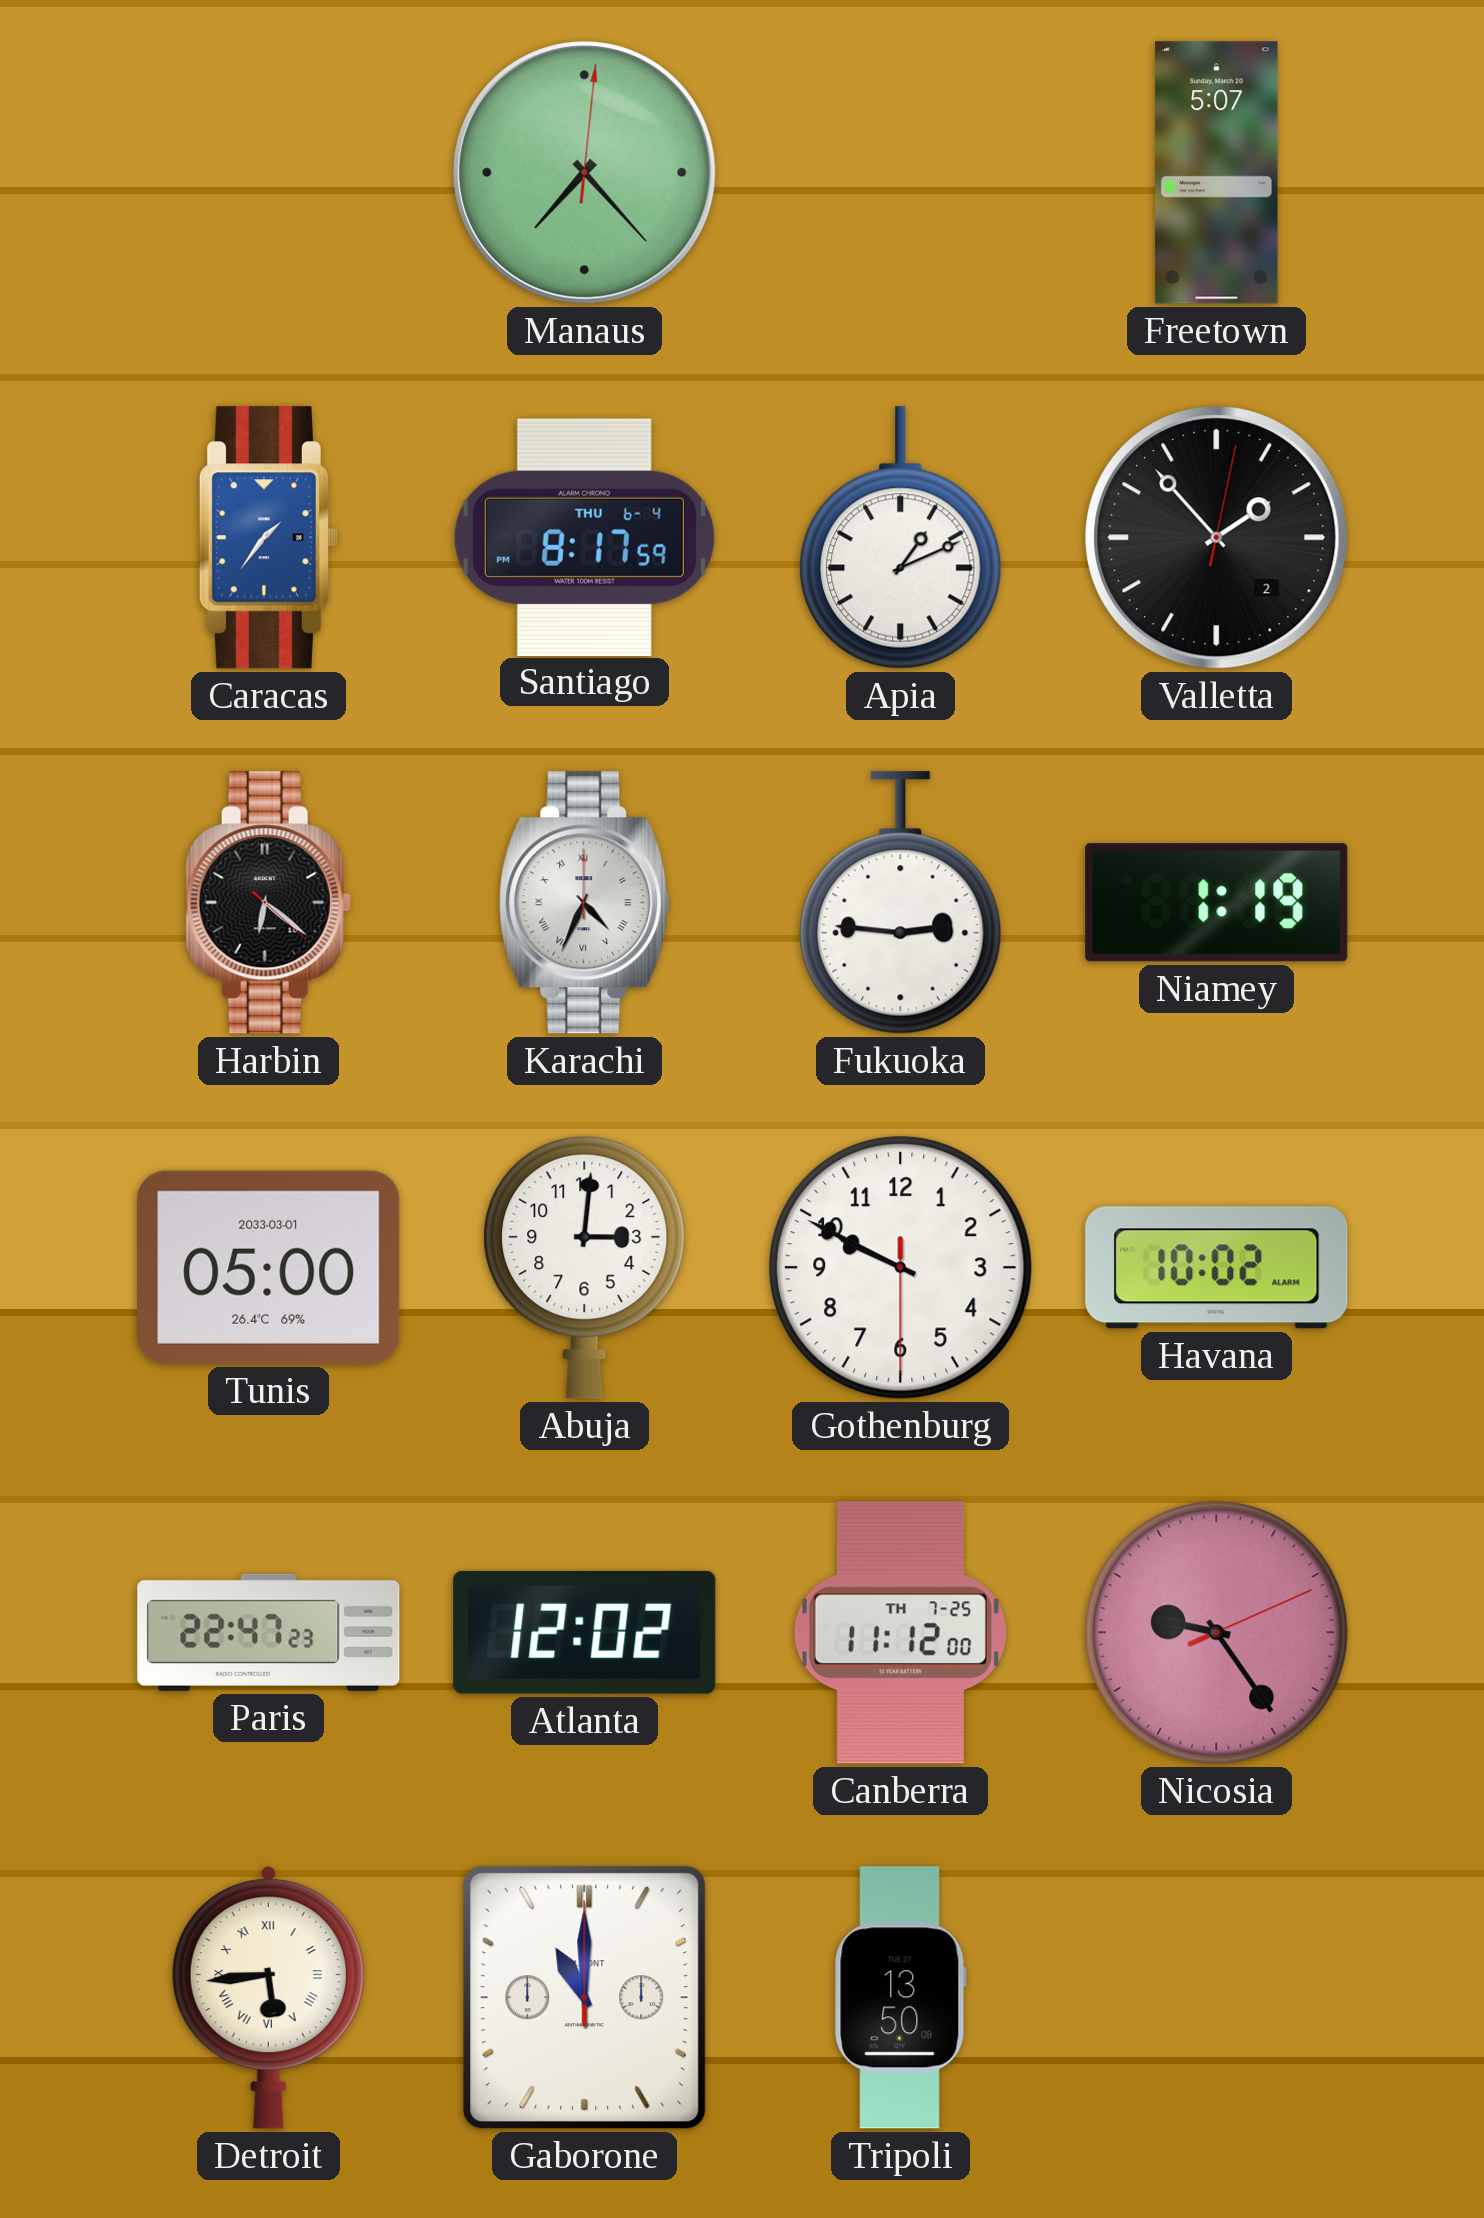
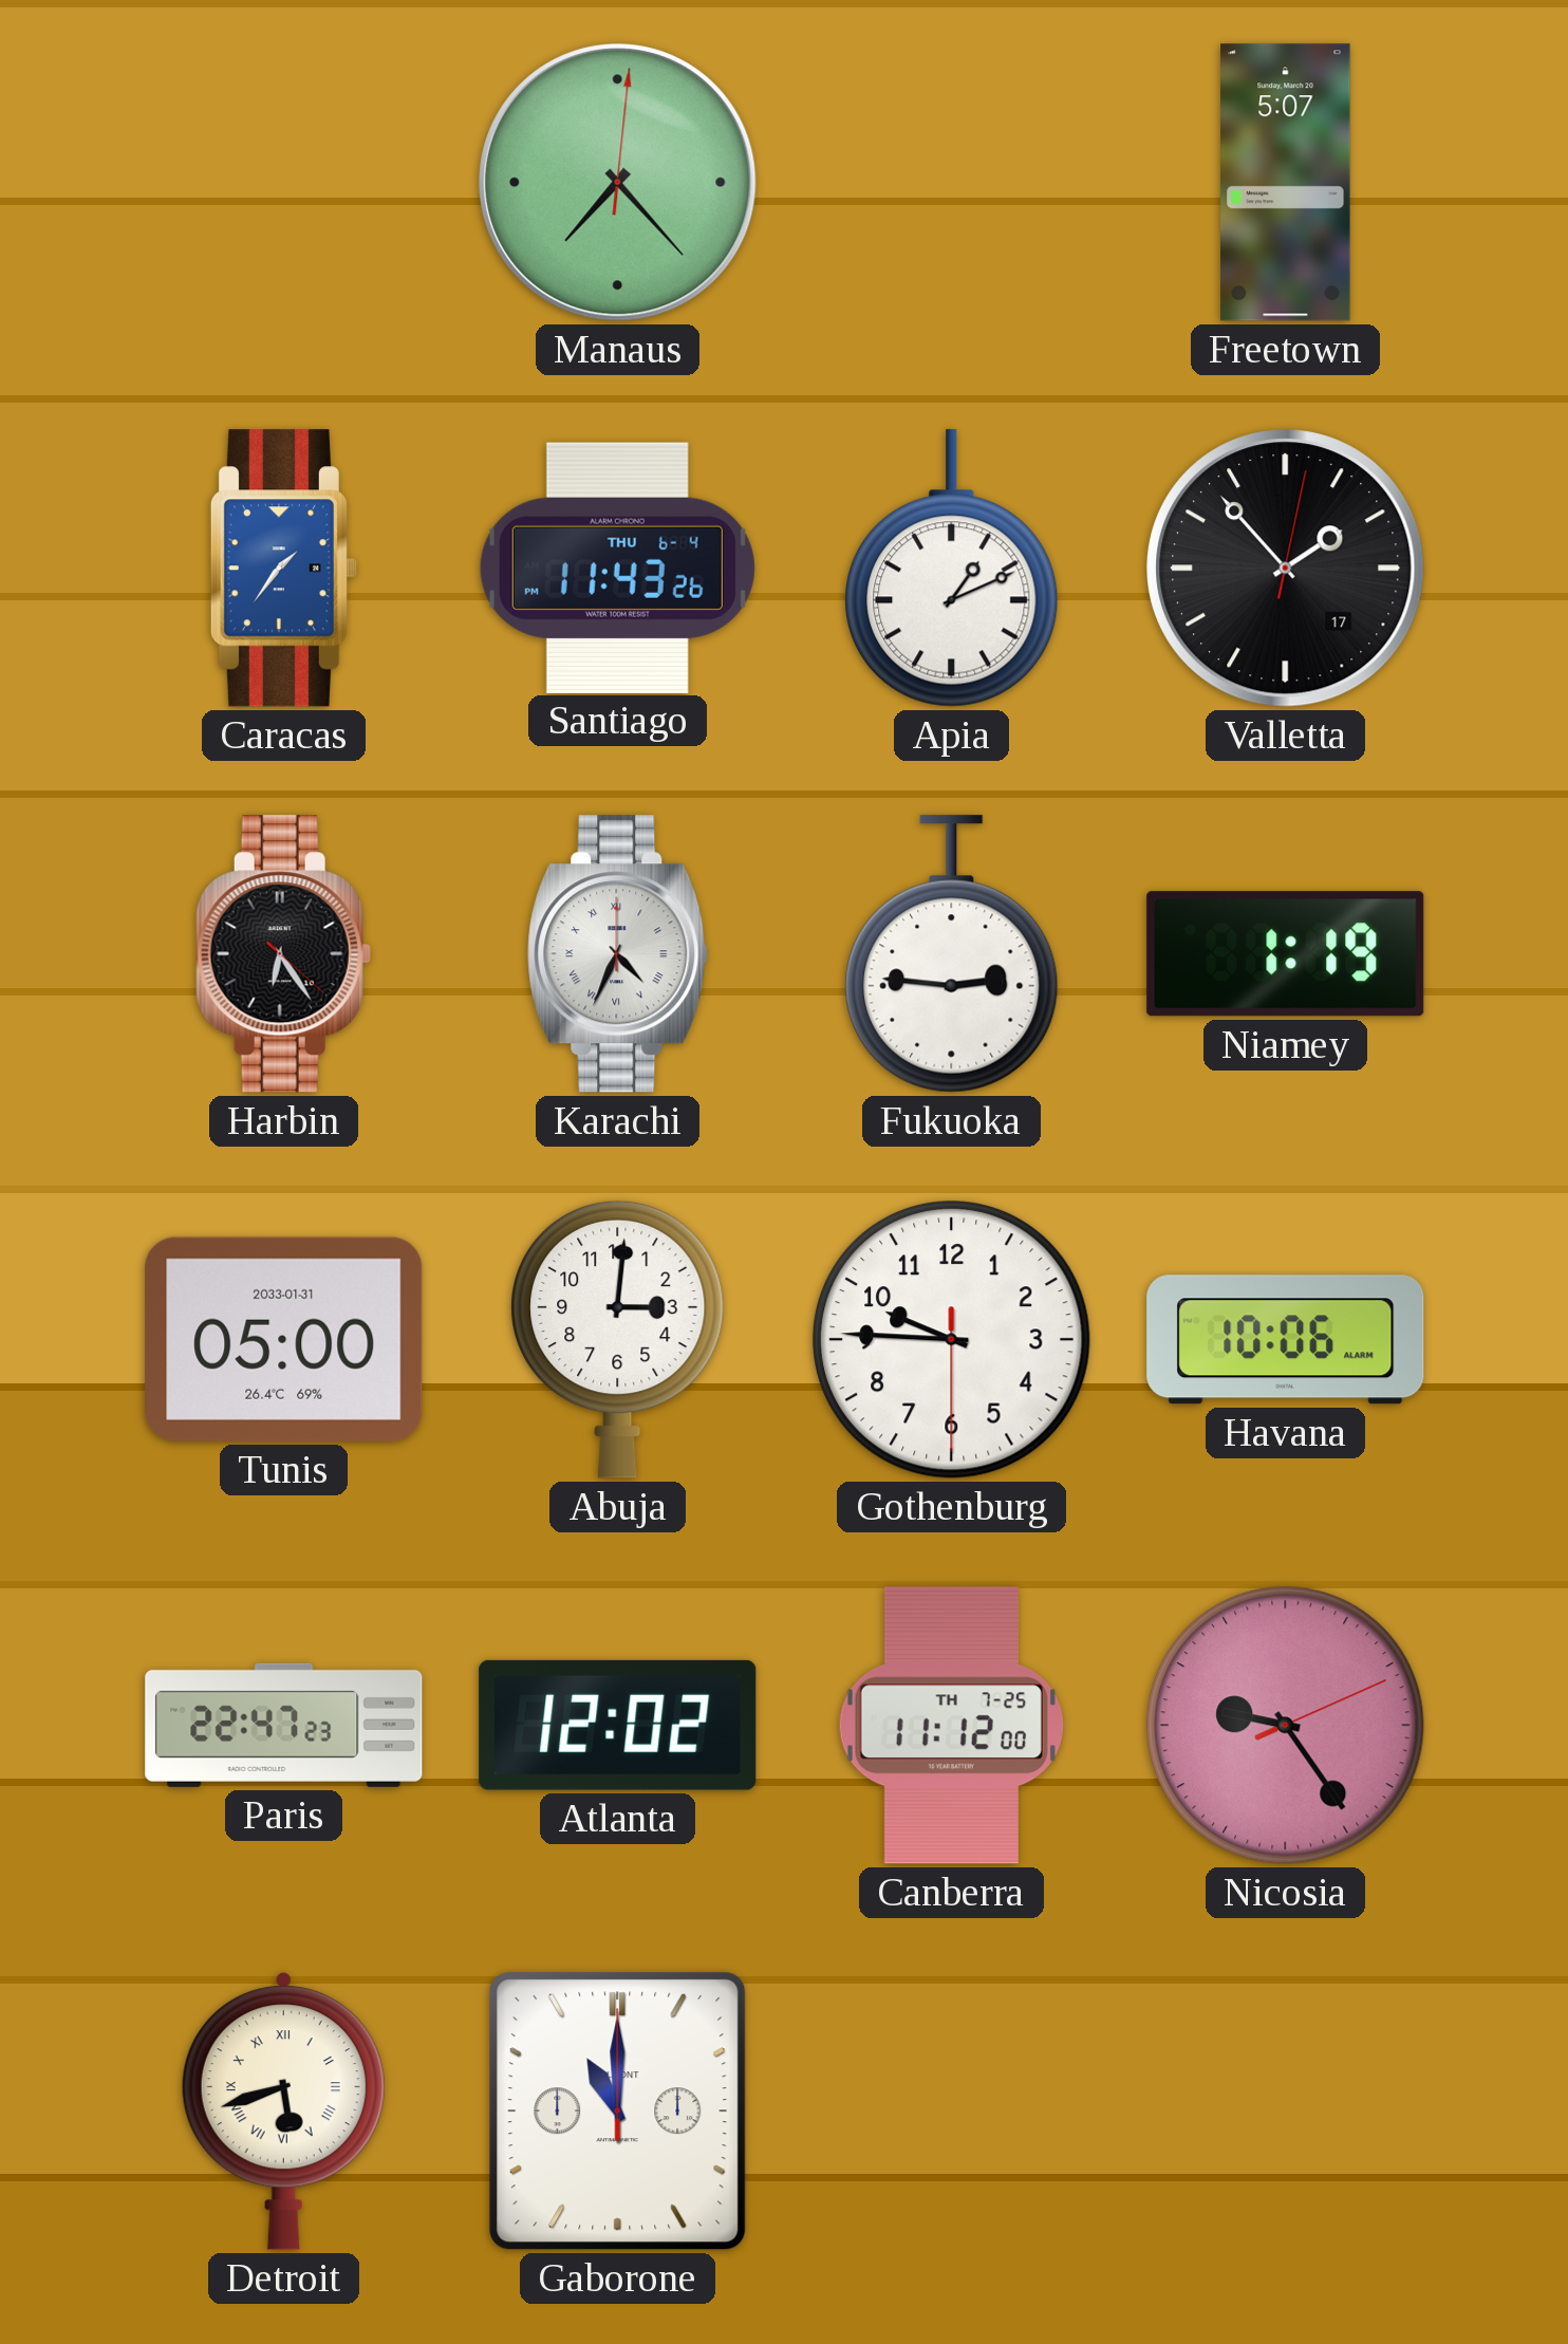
Santiago: 8:17 -> 11:43
Valletta date: 2 -> 17
Harbin: 6:21 -> 6:24
Tunis date: 2033-03-01 -> 2033-01-31
Gothenburg: 9:49 -> 9:45
Havana: 10:02 -> 10:06
Detroit: 5:44 -> 5:42
Tripoli: 13:50 -> none
